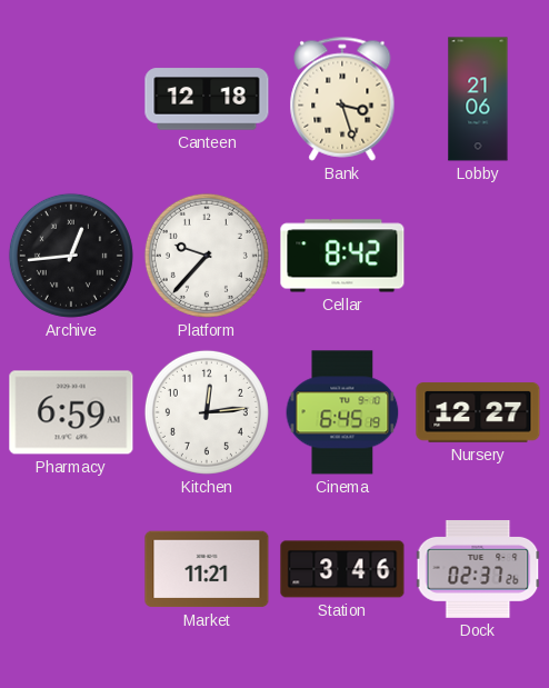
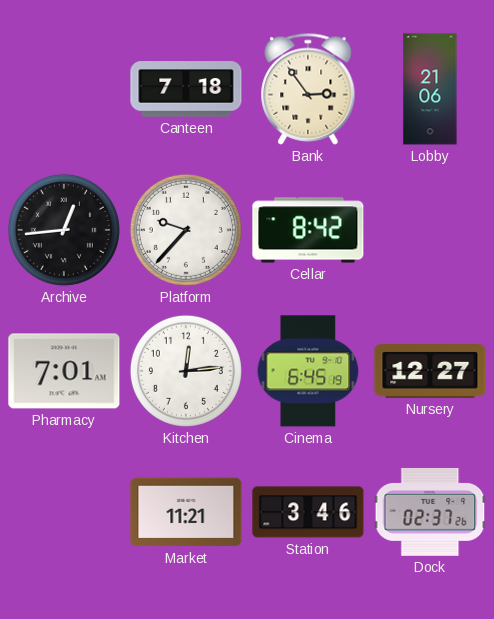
Canteen: 12:18 -> 7:18
Bank: 3:27 -> 2:54
Pharmacy: 6:59 -> 7:01
